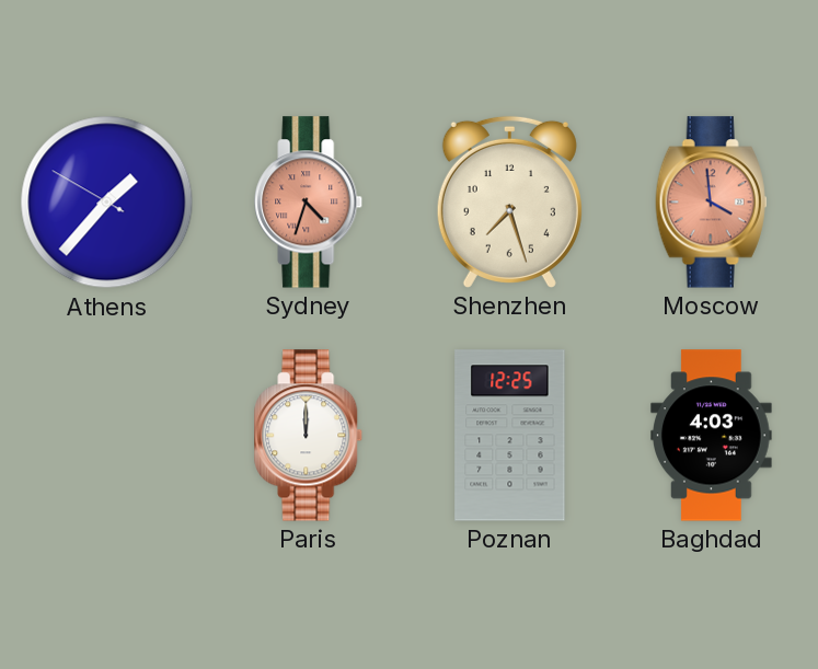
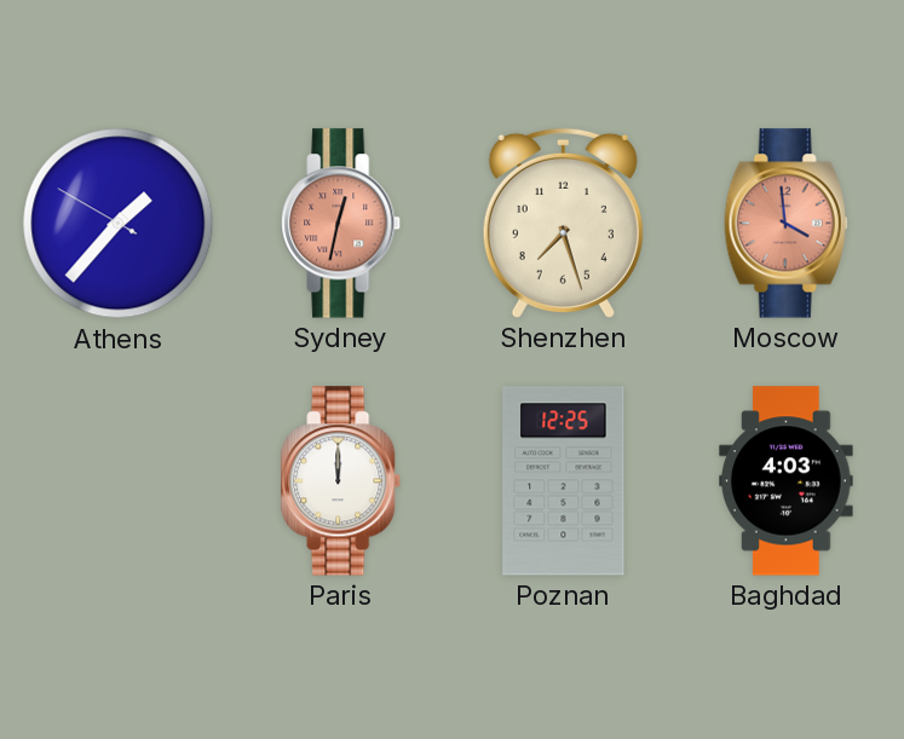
Sydney: 4:33 -> 12:32
